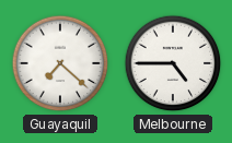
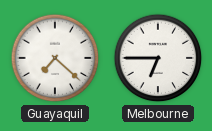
Melbourne: 4:45 -> 6:45
